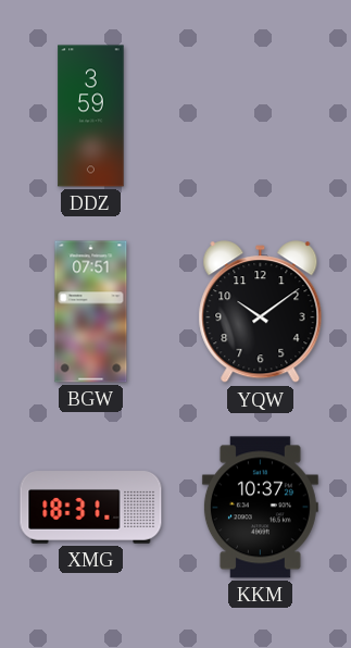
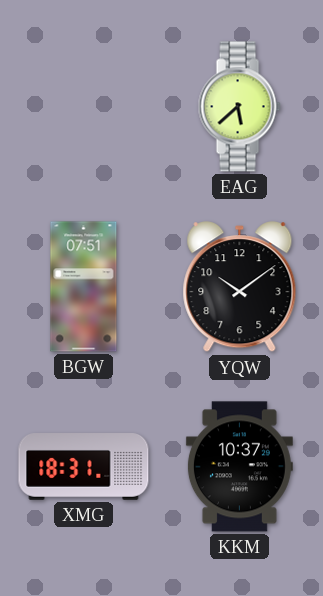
DDZ: 3:59 -> none
EAG: none -> 5:38
